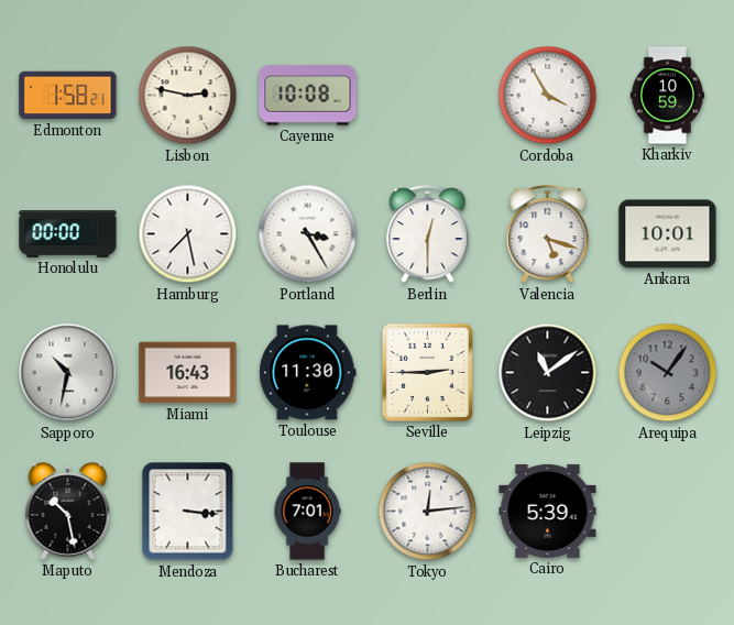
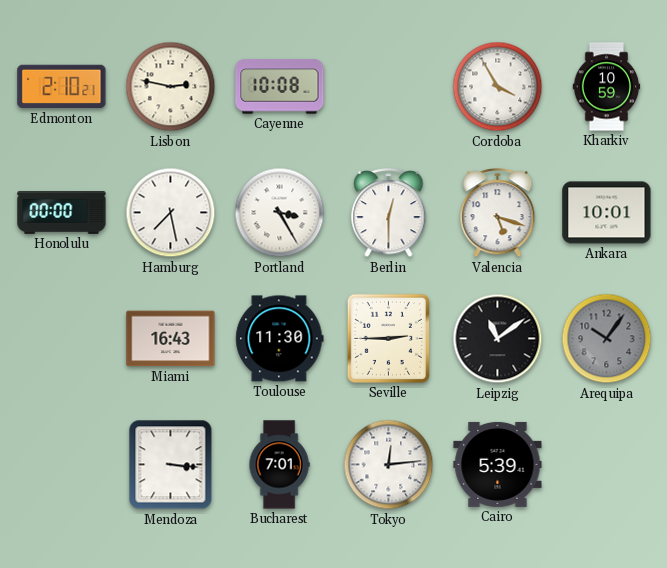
Edmonton: 1:58 -> 2:10
Sapporo: 10:32 -> none
Maputo: 10:28 -> none
